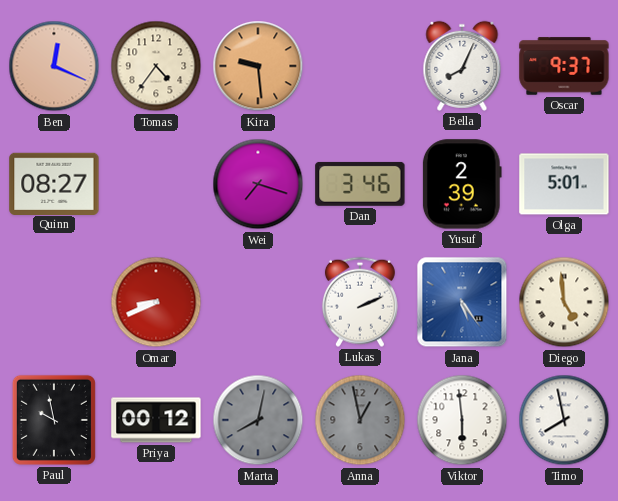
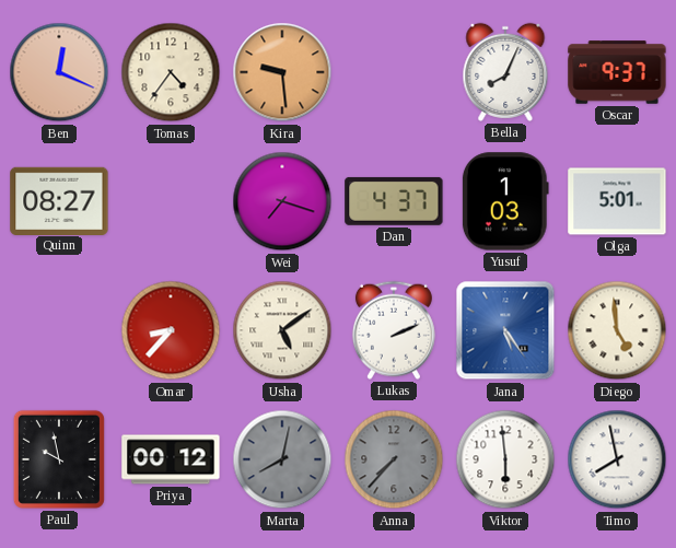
Dan: 3:46 -> 4:37
Yusuf: 2:39 -> 1:03
Omar: 8:41 -> 8:37
Usha: none -> 5:09
Anna: 12:58 -> 7:37
